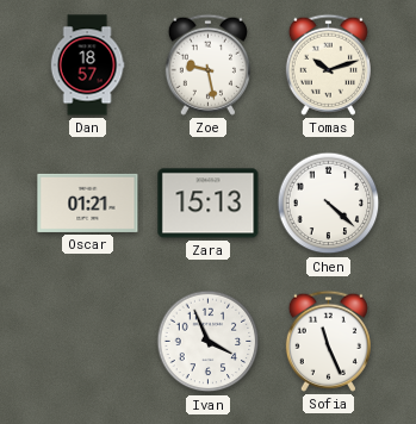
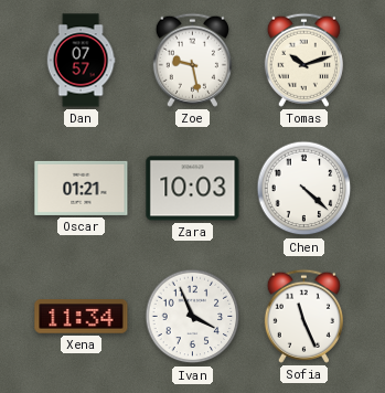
Dan: 18:57 -> 07:57
Zara: 15:13 -> 10:03
Xena: none -> 11:34
